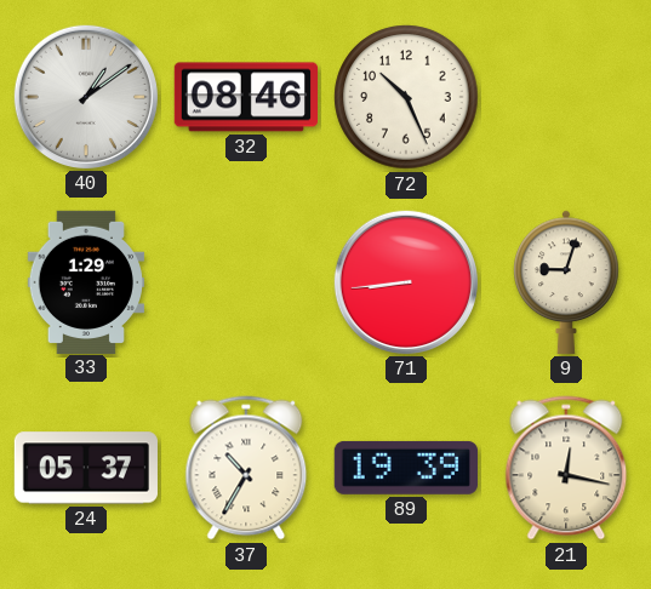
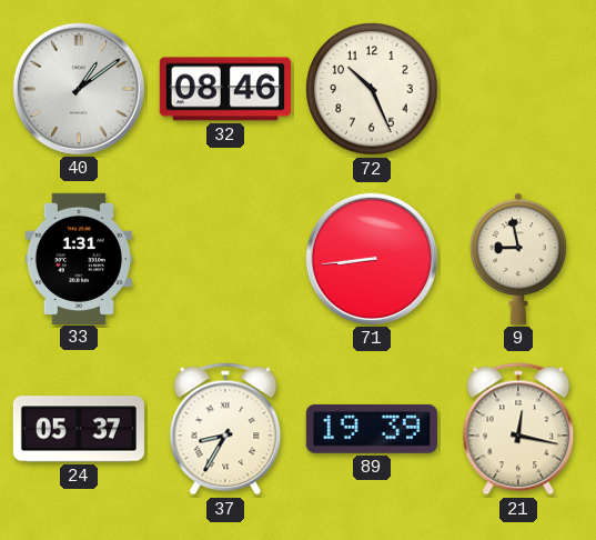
33: 1:29 -> 1:31
9: 9:03 -> 8:58
37: 10:35 -> 8:35
